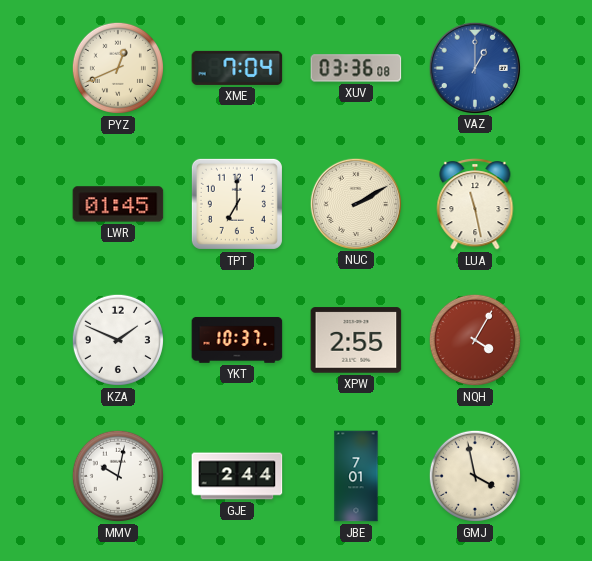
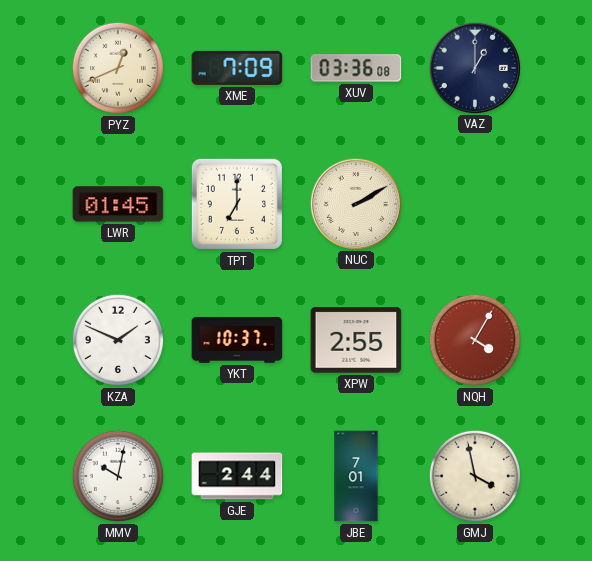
XME: 7:04 -> 7:09
VAZ dial: blue -> navy
LUA: 11:28 -> none
